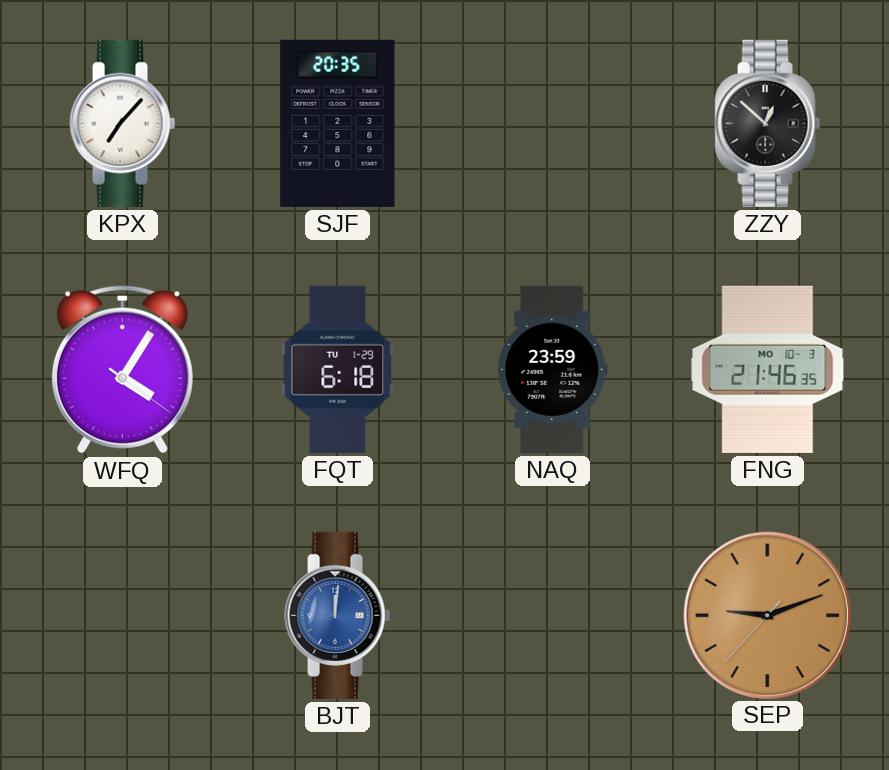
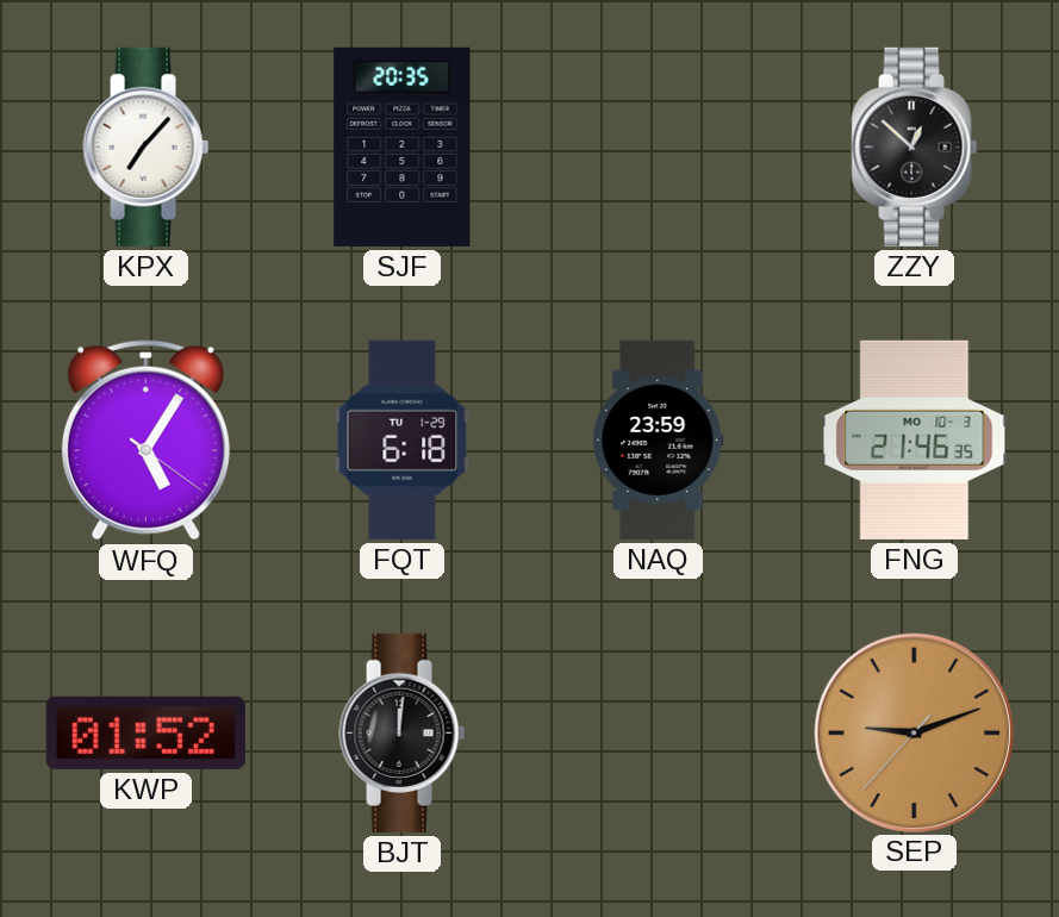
WFQ: 4:05 -> 5:05
KWP: none -> 01:52
BJT dial: blue -> black
